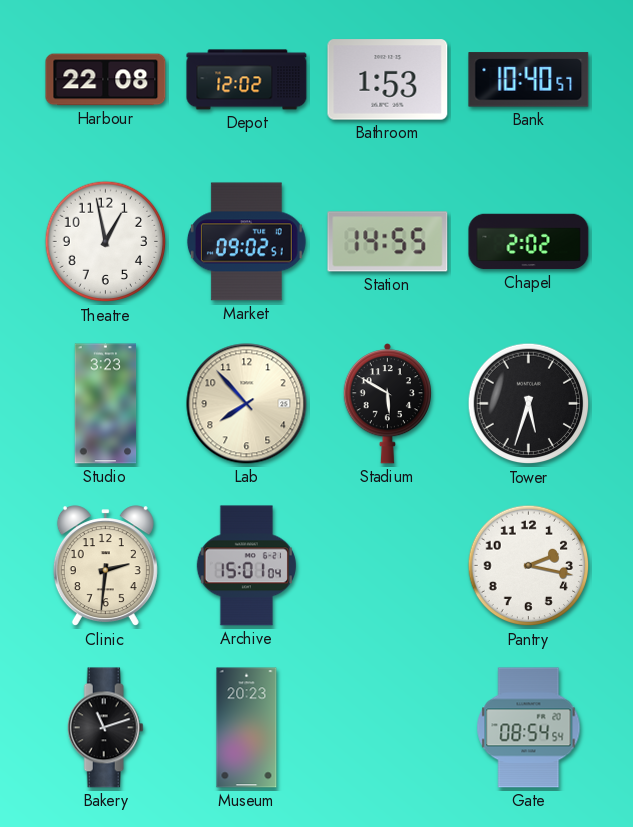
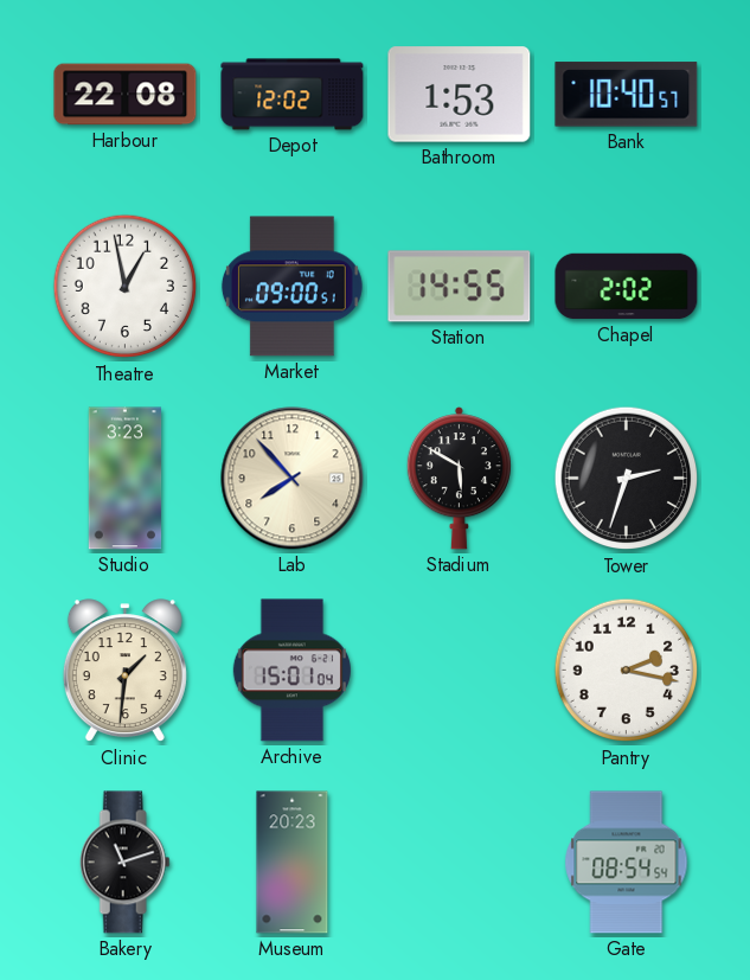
Market: 09:02 -> 09:00
Tower: 5:33 -> 2:33
Clinic: 2:31 -> 1:31
